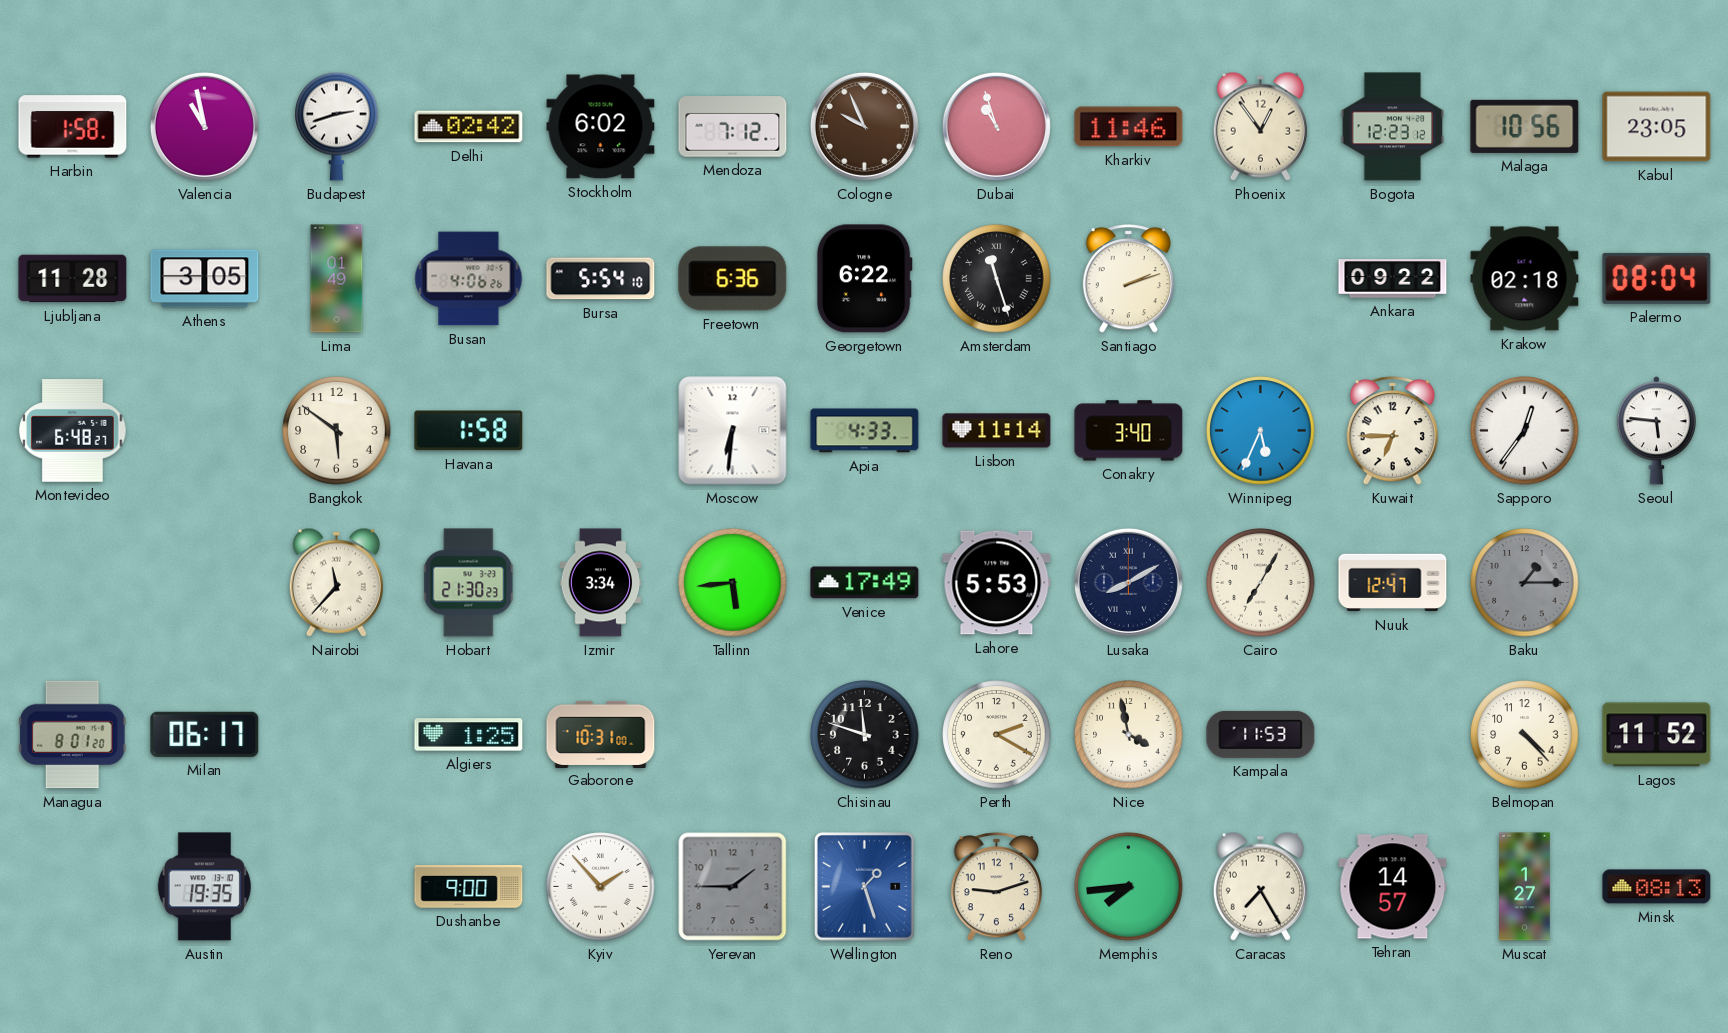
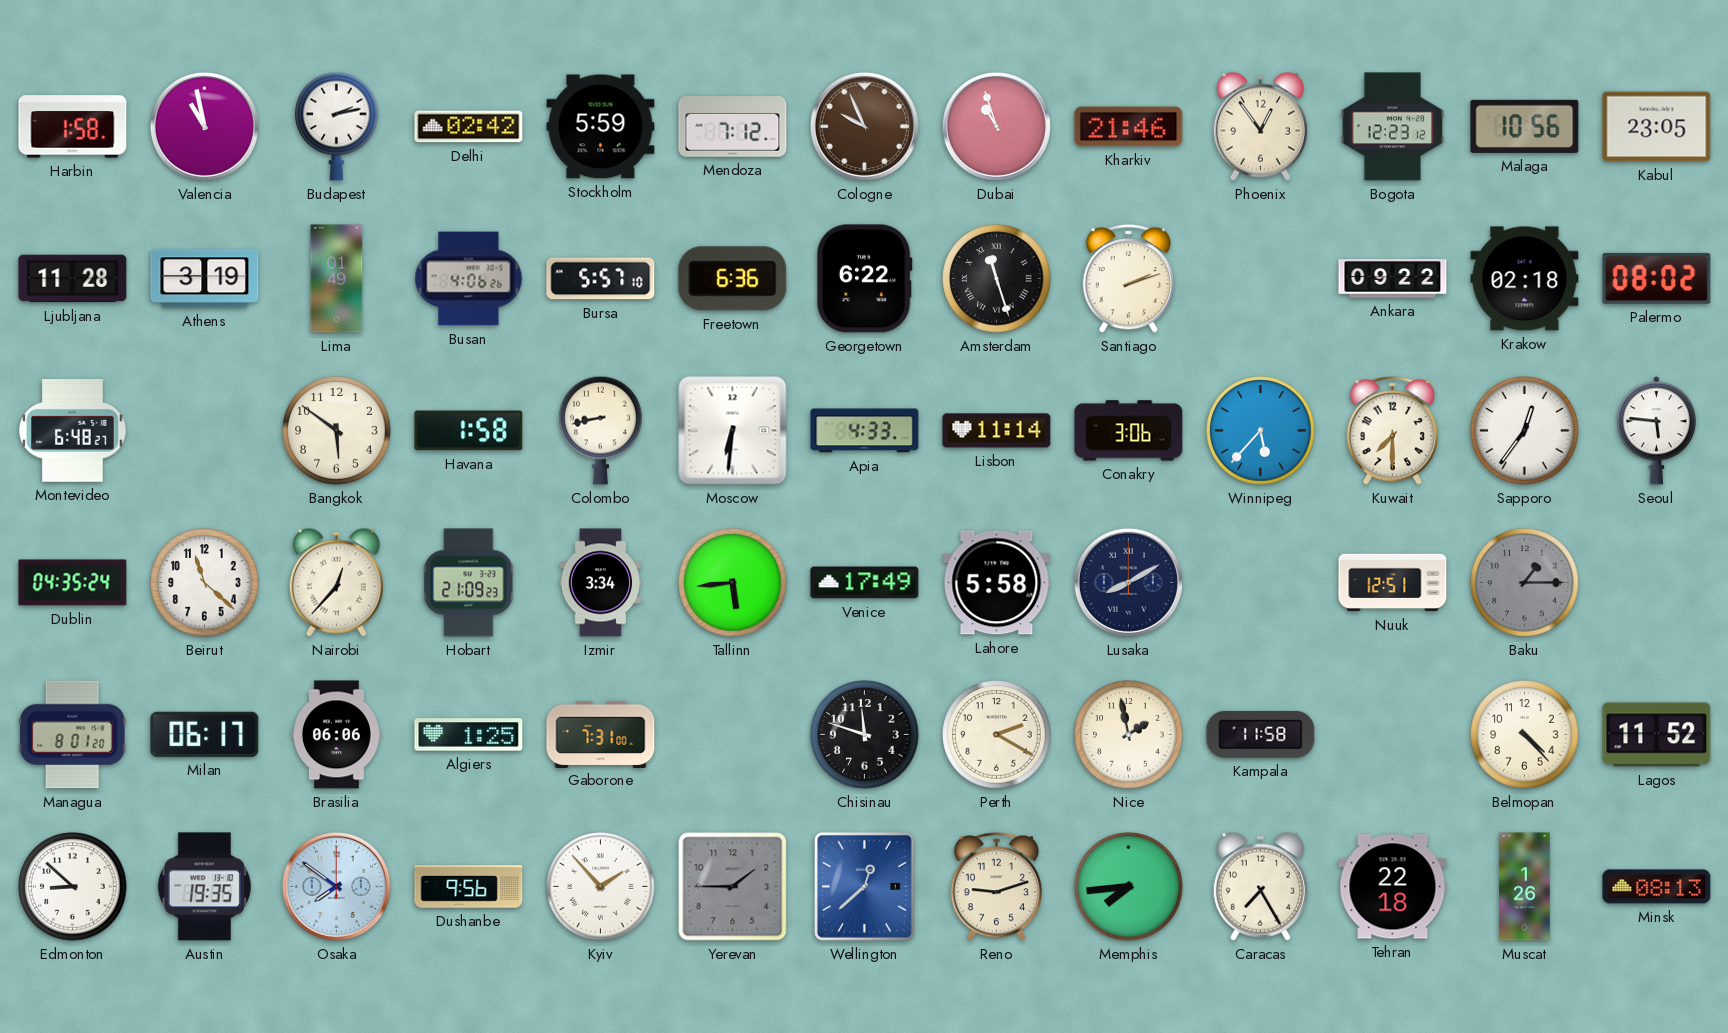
Budapest: 2:42 -> 2:13
Stockholm: 6:02 -> 5:59
Kharkiv: 11:46 -> 21:46
Athens: 3:05 -> 3:19
Bursa: 5:54 -> 5:57
Palermo: 08:04 -> 08:02
Colombo: none -> 8:43
Conakry: 3:40 -> 3:06
Winnipeg: 5:34 -> 5:37
Kuwait: 6:45 -> 7:30
Dublin: none -> 04:35
Beirut: none -> 11:22
Nairobi: 11:37 -> 12:37
Hobart: 21:30 -> 21:09
Lahore: 5:53 -> 5:58
Cairo: 7:05 -> none
Nuuk: 12:47 -> 12:51
Brasilia: none -> 06:06
Gaborone: 10:31 -> 7:31
Nice: 3:58 -> 1:58
Kampala: 11:53 -> 11:58
Edmonton: none -> 8:52
Osaka: none -> 7:51
Dushanbe: 9:00 -> 9:56
Wellington: 1:27 -> 12:38
Tehran: 14:57 -> 22:18
Muscat: 1:27 -> 1:26
